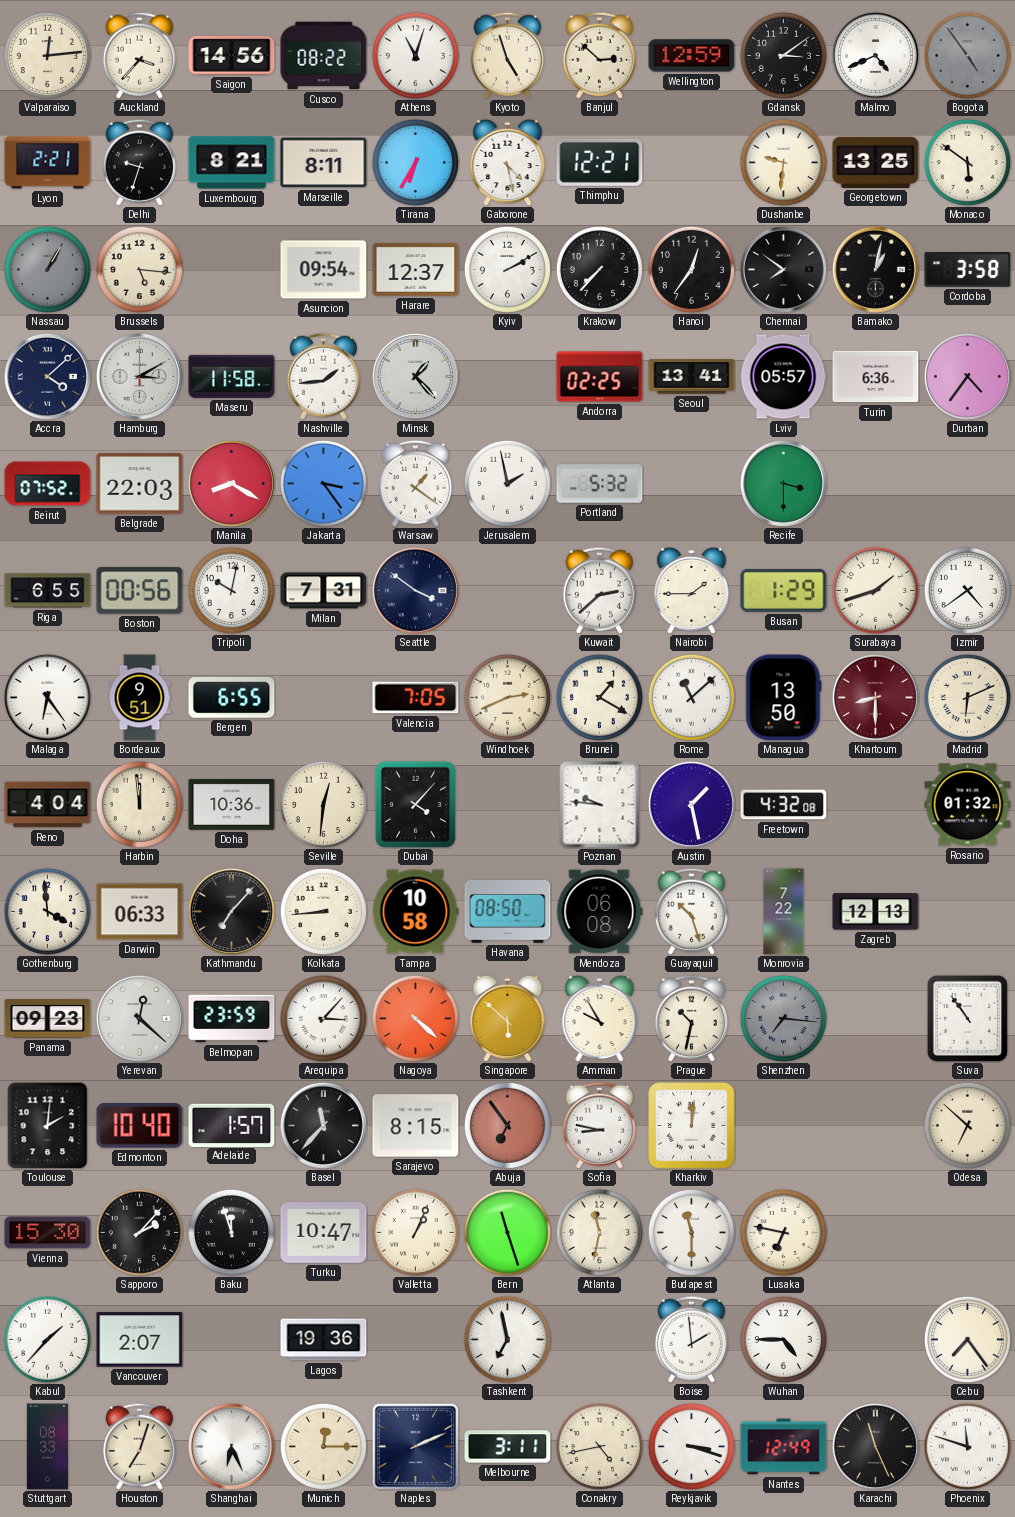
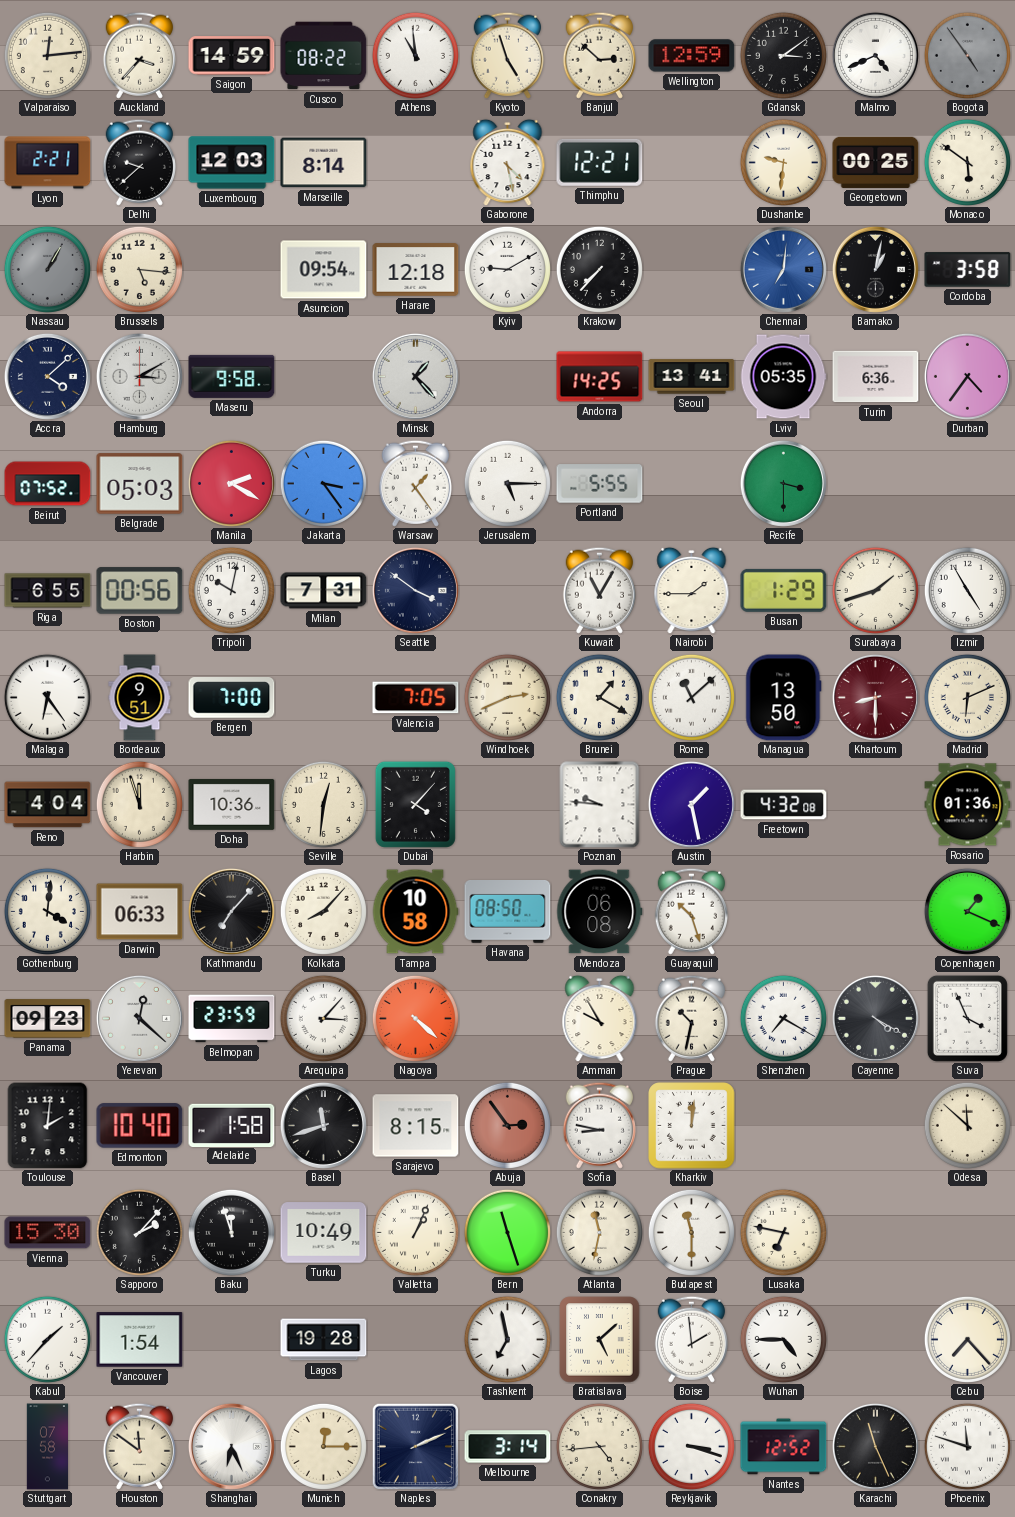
Saigon: 14:56 -> 14:59
Athens: 11:03 -> 10:59
Delhi: 9:33 -> 9:38
Luxembourg: 8:21 -> 12:03
Marseille: 8:11 -> 8:14
Tirana: 6:35 -> none
Georgetown: 13:25 -> 00:25
Harare: 12:37 -> 12:18
Kyiv: 2:10 -> 9:10
Hanoi: 12:36 -> none
Chennai: 7:51 -> 7:01
Chennai dial: black -> blue
Maseru: 11:58 -> 9:58
Nashville: 1:44 -> none
Andorra: 02:25 -> 14:25
Lviv: 05:57 -> 05:35
Belgrade: 22:03 -> 05:03
Manila: 8:20 -> 2:20
Warsaw: 1:21 -> 1:24
Jerusalem: 1:58 -> 5:15
Portland: 5:32 -> 5:55
Kuwait: 2:38 -> 11:05
Izmir: 4:39 -> 4:55
Bergen: 6:55 -> 7:00
Harbin: 11:59 -> 11:57
Rosario: 01:32 -> 01:36
Gothenburg: 3:59 -> 4:01
Kolkata: 8:44 -> 8:07
Monrovia: 7:22 -> none
Zagreb: 12:13 -> none
Copenhagen: none -> 1:19
Singapore: 5:52 -> none
Shenzhen: 7:16 -> 7:20
Shenzhen dial: grey -> white
Cayenne: none -> 4:20
Suva: 10:54 -> 3:56
Adelaide: 1:57 -> 1:58
Basel: 11:37 -> 11:42
Abuja: 6:54 -> 2:54
Odesa: 6:52 -> 11:52
Turku: 10:47 -> 10:49
Vancouver: 2:07 -> 1:54
Lagos: 19:36 -> 19:28
Bratislava: none -> 5:08
Cebu: 7:24 -> 7:23
Stuttgart: 08:33 -> 07:58
Houston: 7:03 -> 11:51
Melbourne: 3:11 -> 3:14
Conakry: 4:43 -> 4:44
Nantes: 12:49 -> 12:52
